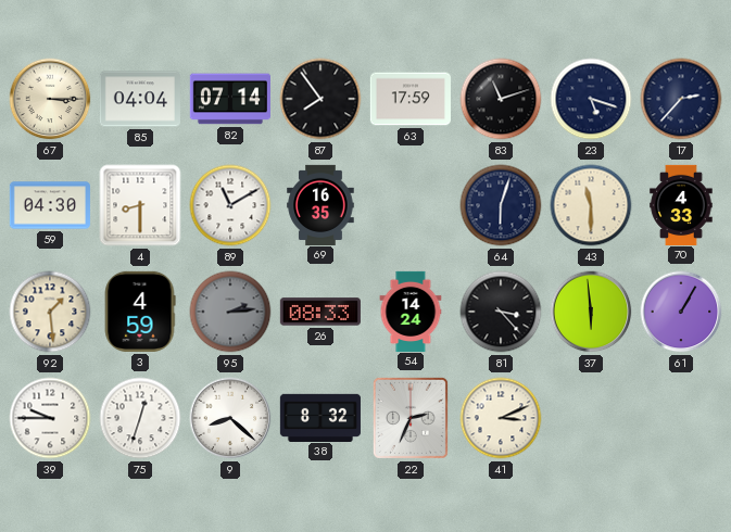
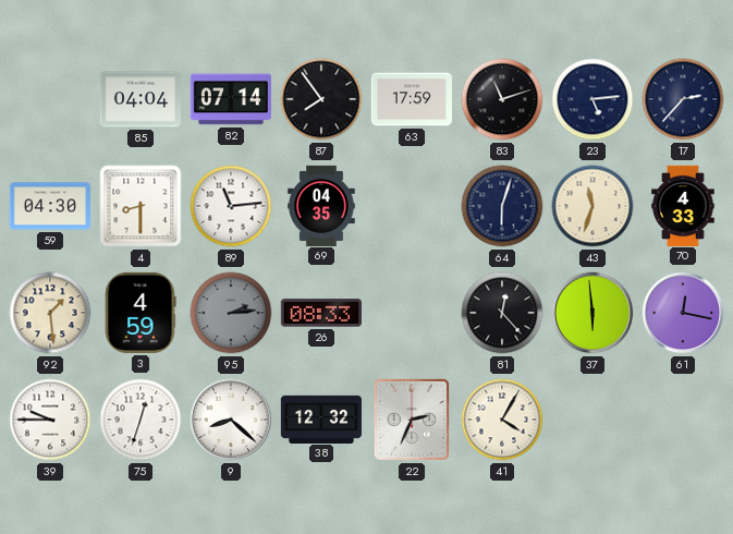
67: 3:15 -> none
23: 5:18 -> 5:14
89: 11:10 -> 11:14
69: 16:35 -> 04:35
43: 11:30 -> 11:33
54: 14:24 -> none
81: 3:23 -> 12:23
61: 1:05 -> 12:17
38: 8:32 -> 12:32
41: 3:11 -> 4:05
